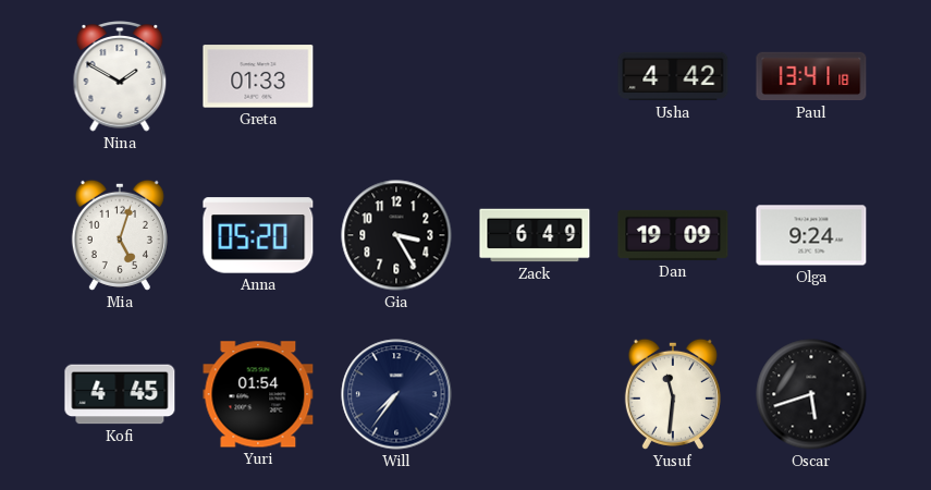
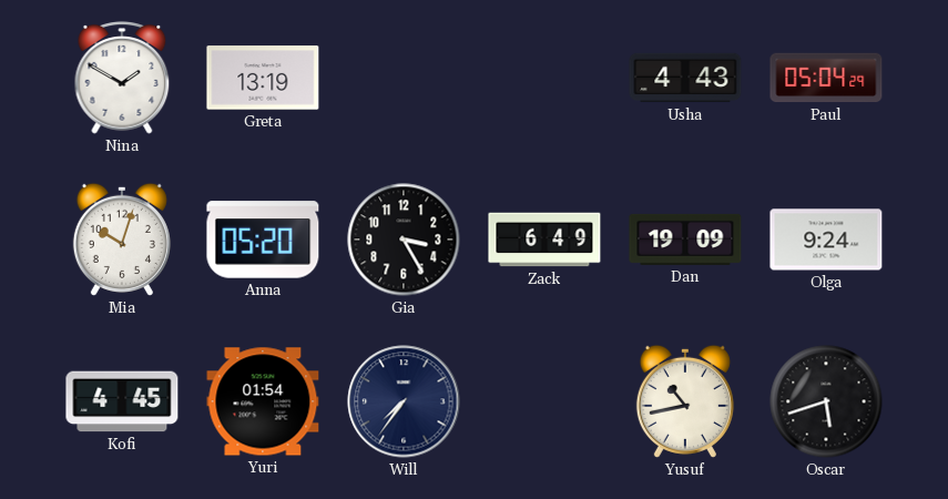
Greta: 01:33 -> 13:19
Usha: 4:42 -> 4:43
Paul: 13:41 -> 05:04
Mia: 5:03 -> 10:03
Yusuf: 11:31 -> 10:43
